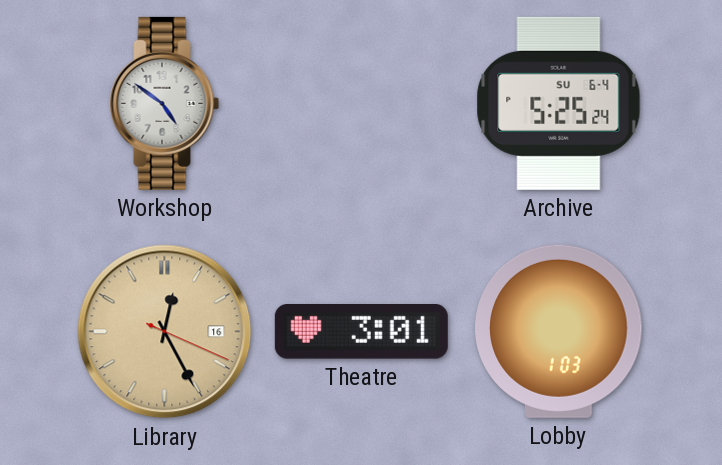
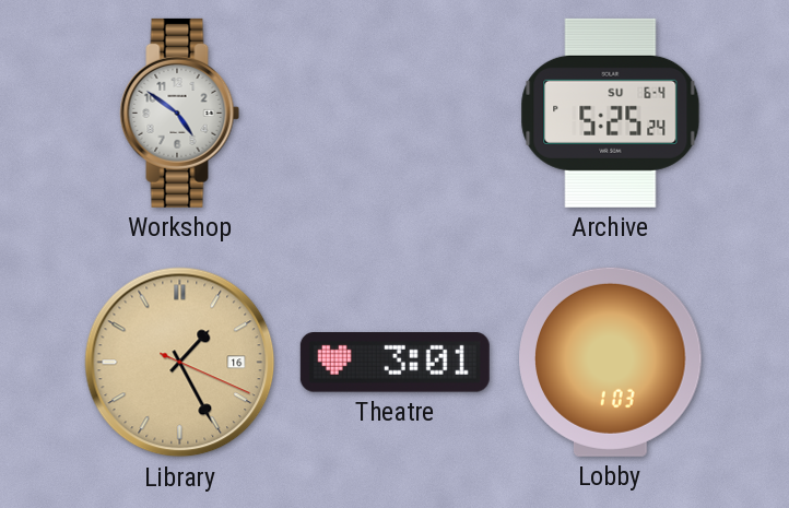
Library: 12:25 -> 1:25
